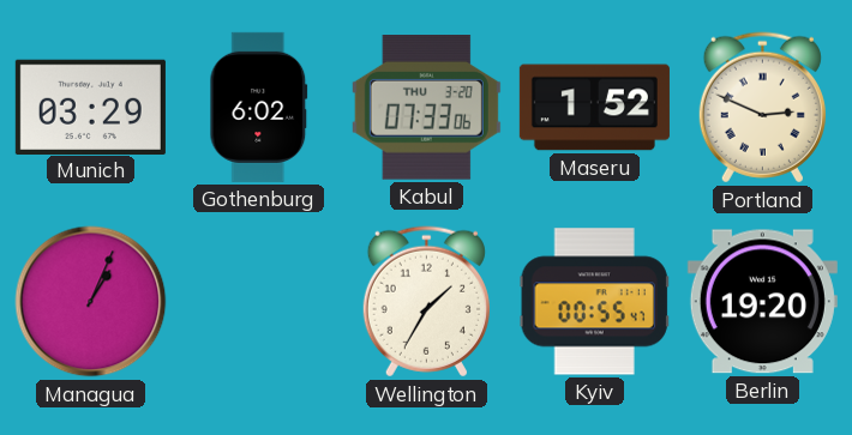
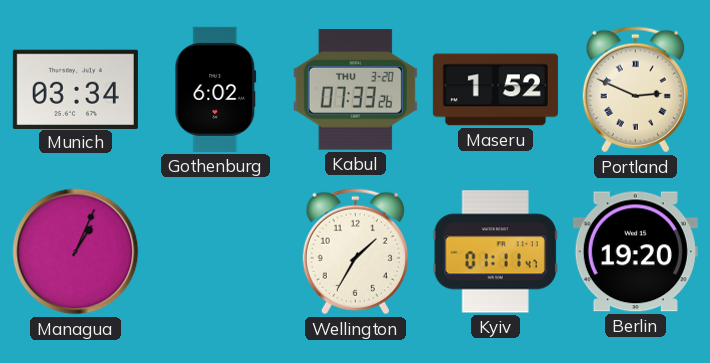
Munich: 03:29 -> 03:34
Kabul: 07:33:06 -> 07:33:26
Kyiv: 00:55 -> 01:11
